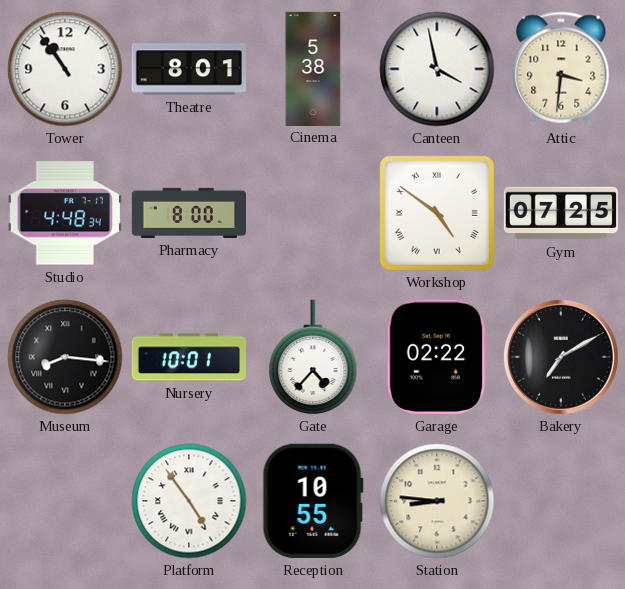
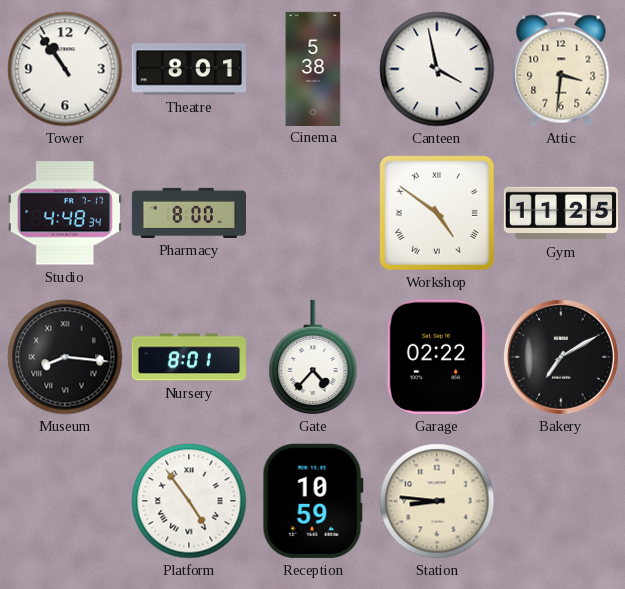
Gym: 07:25 -> 11:25
Nursery: 10:01 -> 8:01
Reception: 10:55 -> 10:59
